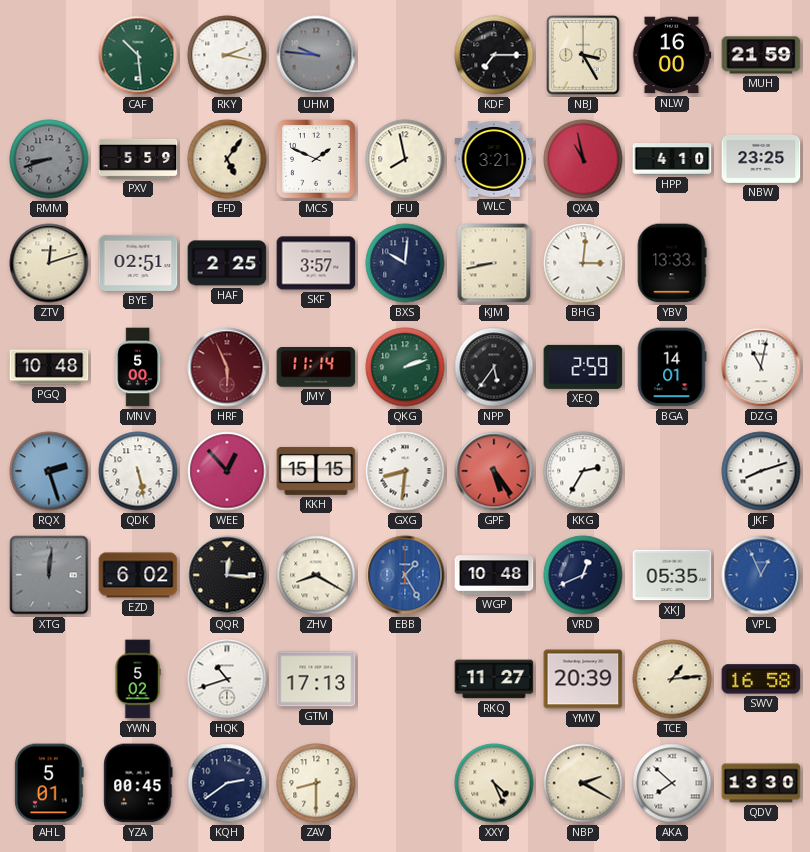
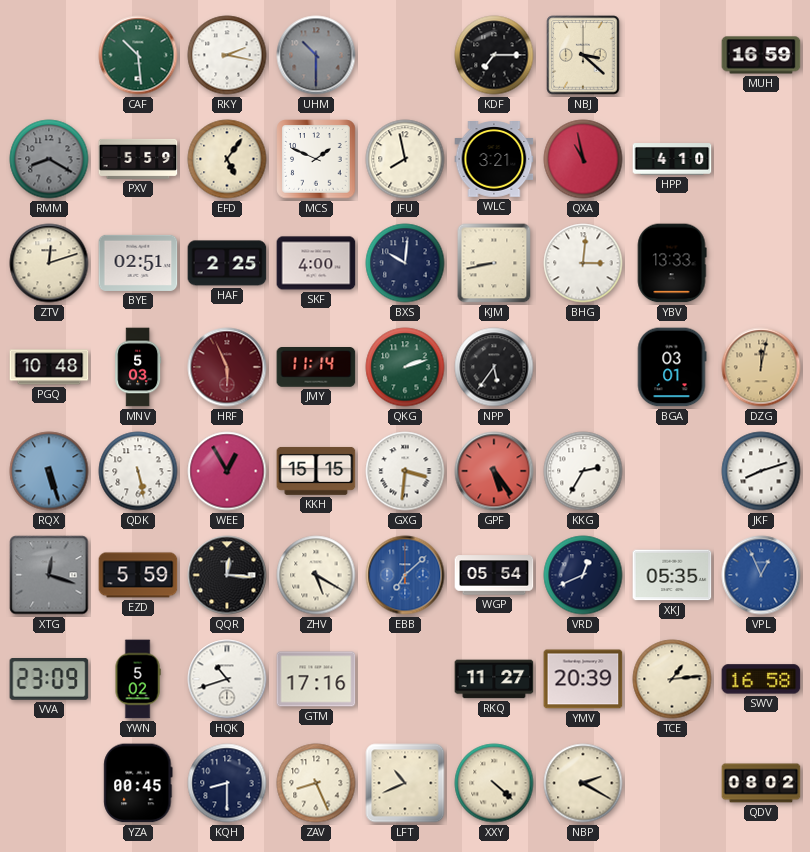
UHM: 9:46 -> 10:30
NBJ: 3:25 -> 3:22
NLW: 16:00 -> none
MUH: 21:59 -> 16:59
RMM: 8:42 -> 8:20
NBW: 23:25 -> none
SKF: 3:57 -> 4:00
MNV: 5:00 -> 5:03
XEQ: 2:59 -> none
BGA: 14:01 -> 03:01
DZG: 11:02 -> 12:02
DZG dial: white -> champagne
RQX: 2:27 -> 5:27
WEE: 12:53 -> 12:55
GXG: 8:31 -> 3:31
XTG: 12:01 -> 12:18
EZD: 6:02 -> 5:59
ZHV: 8:20 -> 5:20
EBB: 1:25 -> 7:08
WGP: 10:48 -> 05:54
VVA: none -> 23:09
GTM: 17:13 -> 17:16
AHL: 5:01 -> none
KQH: 2:39 -> 8:30
ZAV: 8:30 -> 8:26
LFT: none -> 10:41
XXY: 4:26 -> 4:22
AKA: 7:52 -> none
QDV: 13:30 -> 08:02
